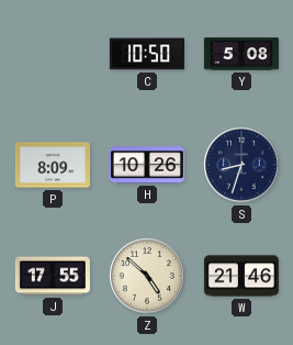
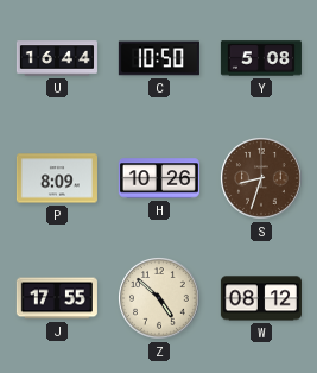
U: none -> 16:44
S dial: navy -> brown
W: 21:46 -> 08:12
